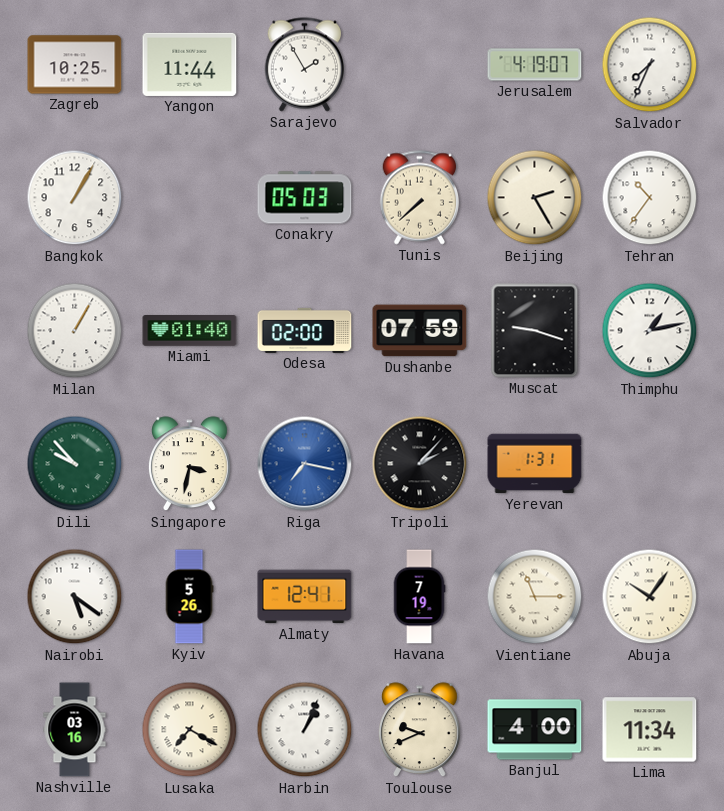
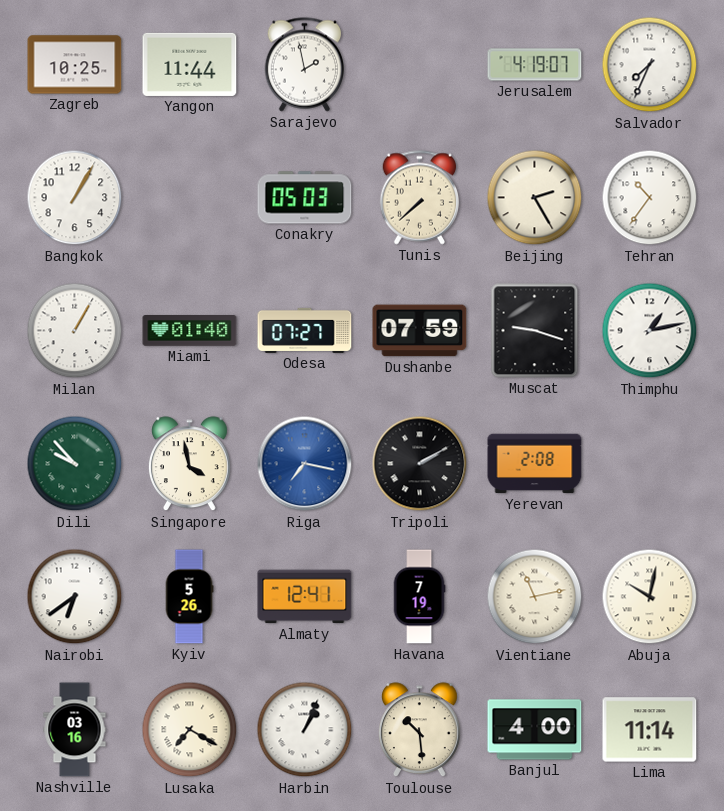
Sarajevo: 1:55 -> 1:58
Odesa: 02:00 -> 07:27
Singapore: 3:32 -> 3:58
Tripoli: 2:07 -> 2:10
Yerevan: 1:31 -> 2:08
Nairobi: 5:21 -> 6:39
Vientiane: 11:15 -> 11:13
Abuja: 10:06 -> 10:02
Toulouse: 9:41 -> 10:29
Lima: 11:34 -> 11:14
